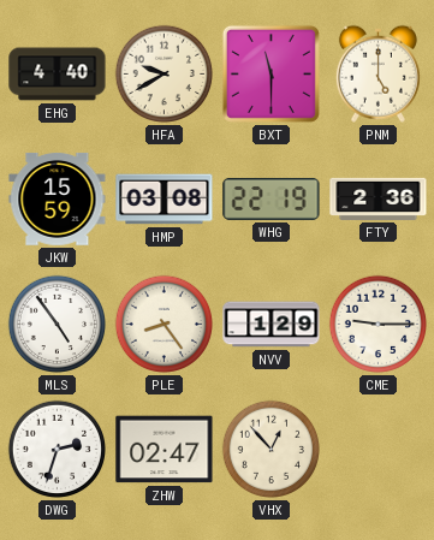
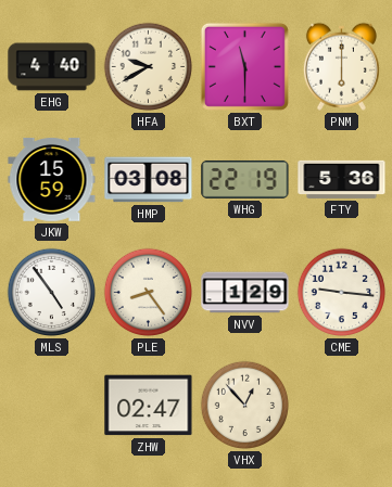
PNM: 5:00 -> 6:00
FTY: 2:36 -> 5:36
CME: 9:15 -> 9:16
DWG: 2:33 -> none
